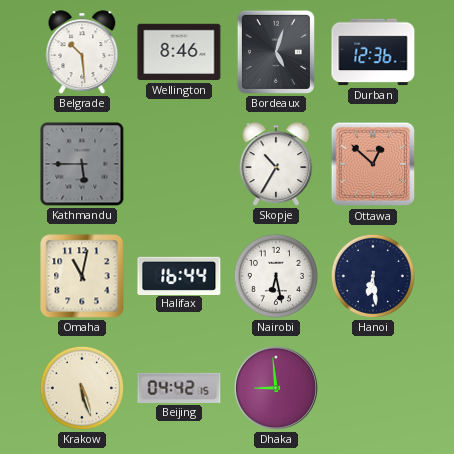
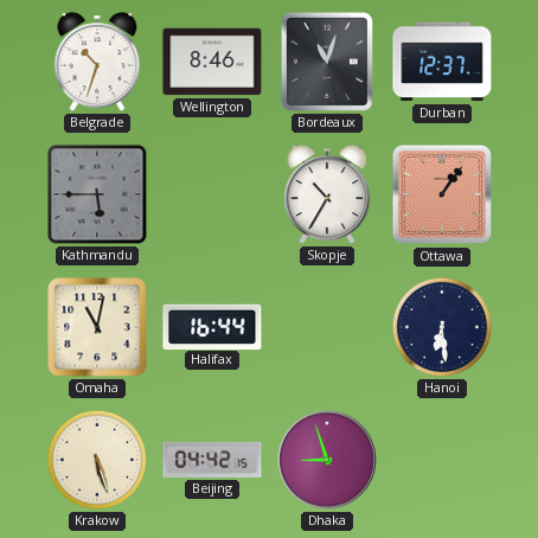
Belgrade: 10:29 -> 10:33
Bordeaux: 5:03 -> 11:03
Durban: 12:36 -> 12:37
Ottawa: 12:52 -> 1:06
Nairobi: 6:28 -> none
Dhaka: 8:59 -> 8:57
